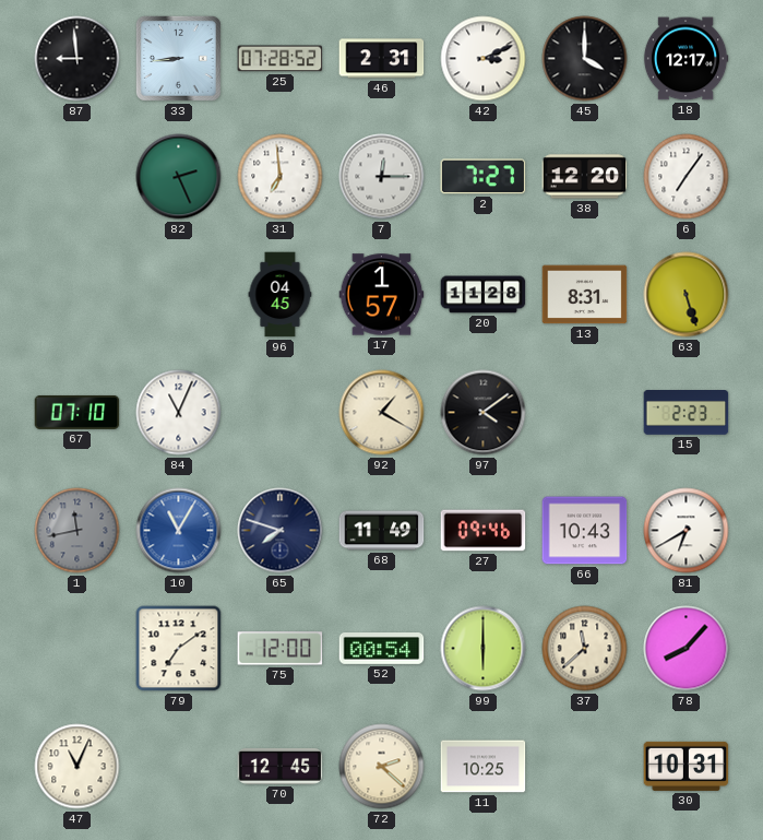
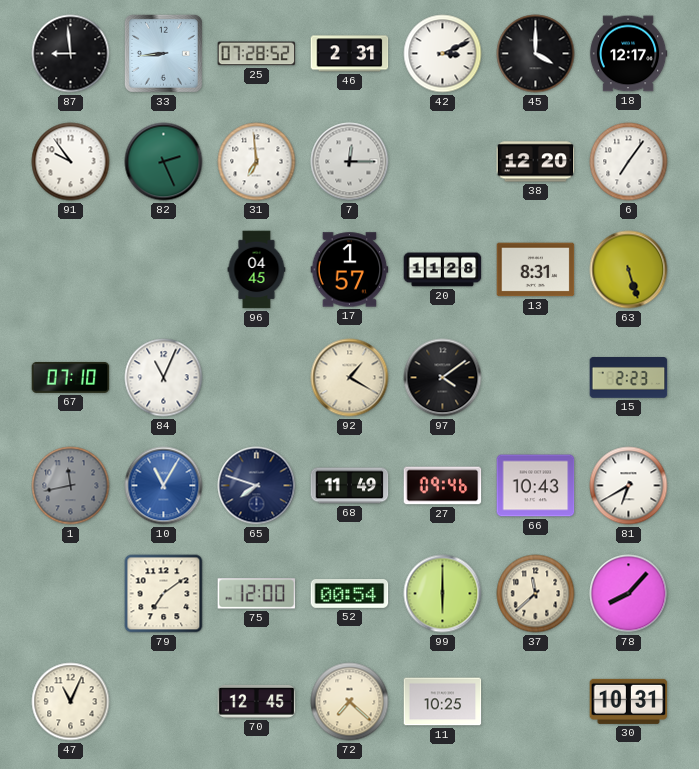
91: none -> 9:54
2: 7:27 -> none
72: 2:22 -> 7:22
